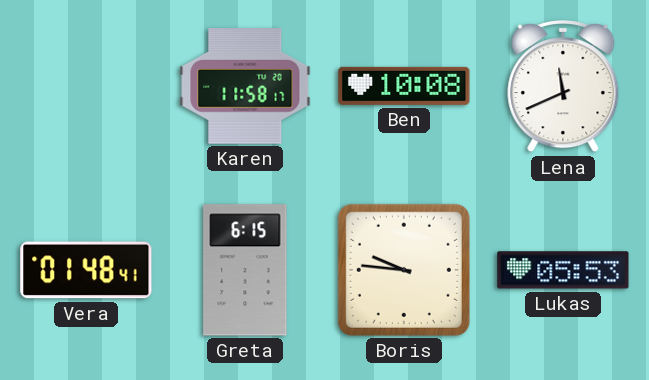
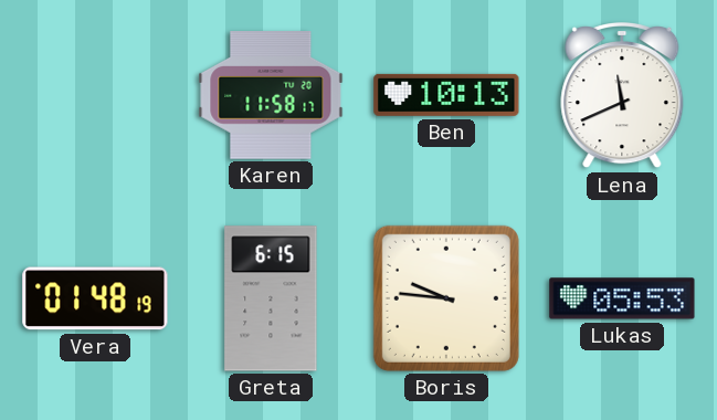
Ben: 10:08 -> 10:13
Vera: 01:48:41 -> 01:48:19
